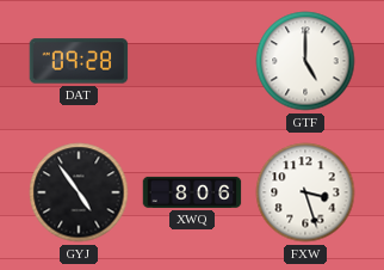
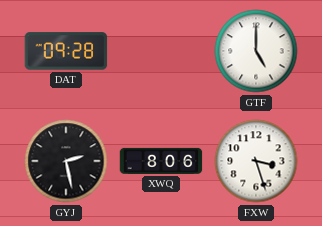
GYJ: 4:54 -> 2:28
